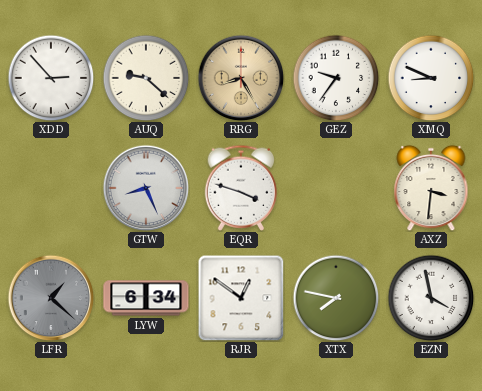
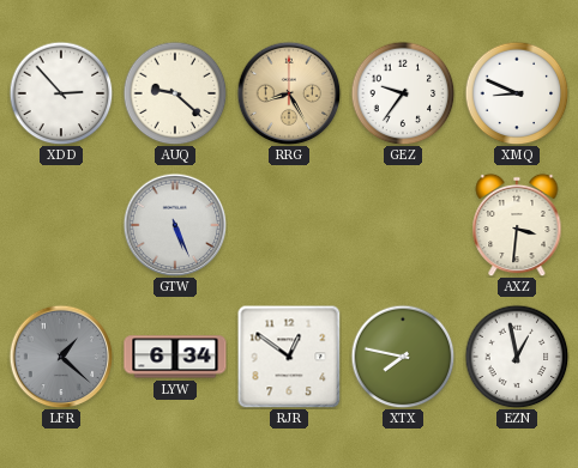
GTW: 8:26 -> 5:26
EQR: 3:48 -> none
EZN: 3:58 -> 12:58
